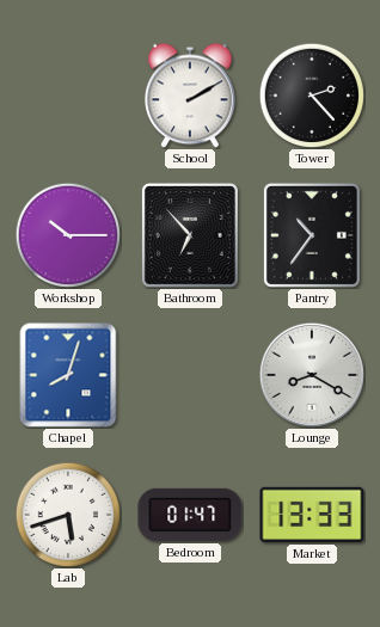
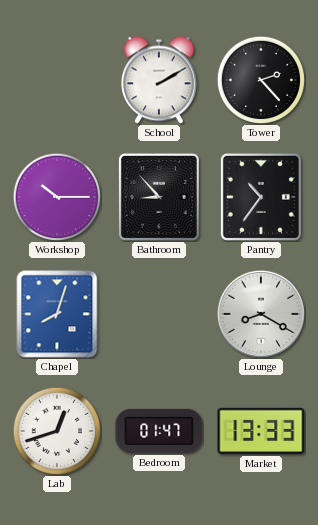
Bathroom: 6:53 -> 8:53
Lab: 5:42 -> 12:42
